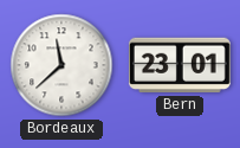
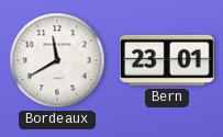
Bordeaux: 11:38 -> 11:40
